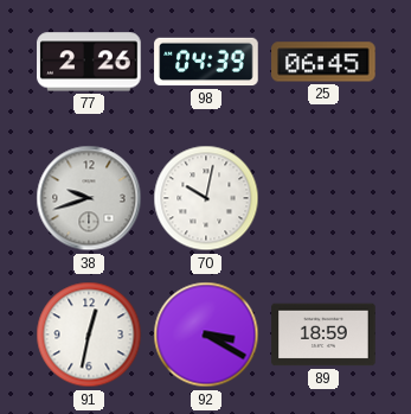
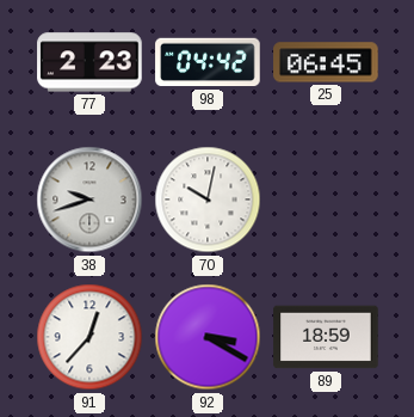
77: 2:26 -> 2:23
98: 04:39 -> 04:42
91: 12:32 -> 12:37
